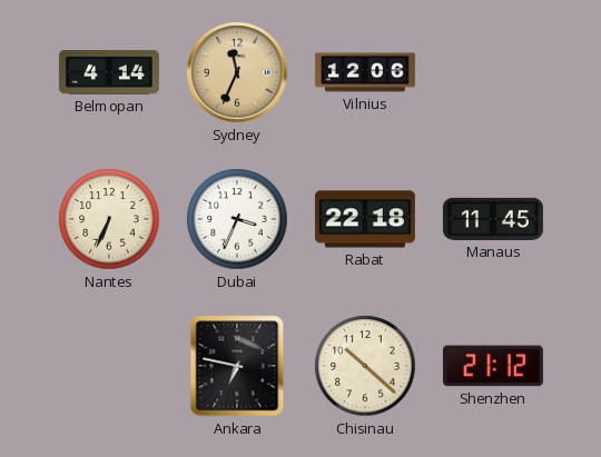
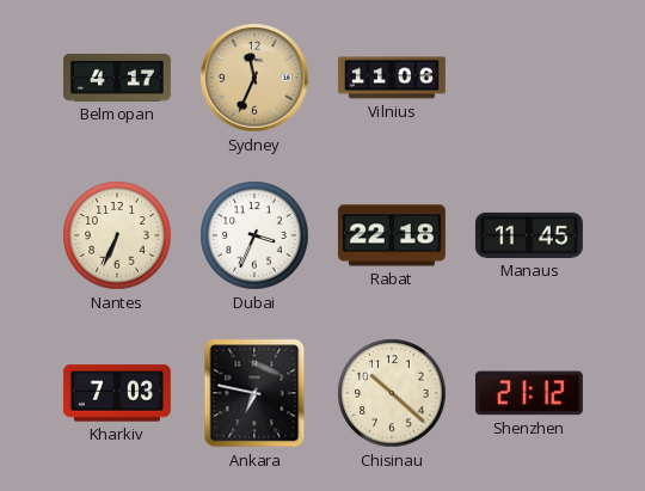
Belmopan: 4:14 -> 4:17
Vilnius: 12:06 -> 11:06
Kharkiv: none -> 7:03
